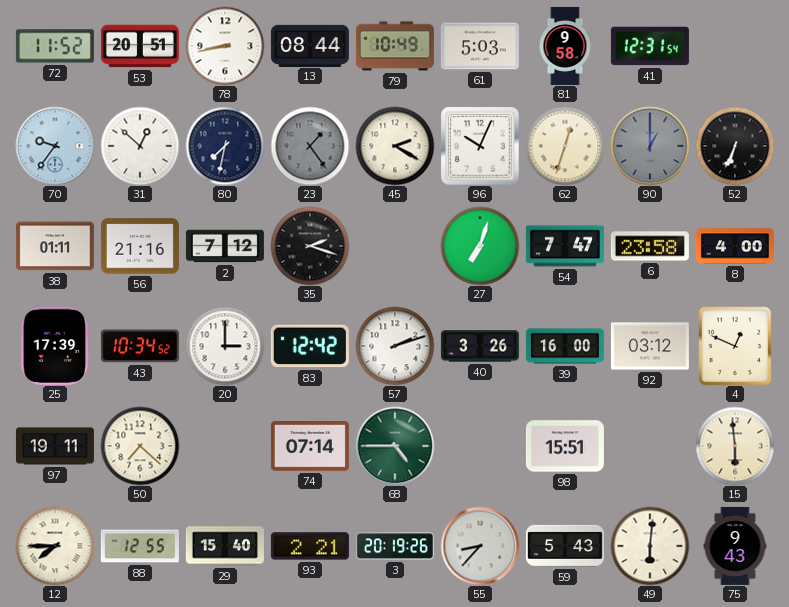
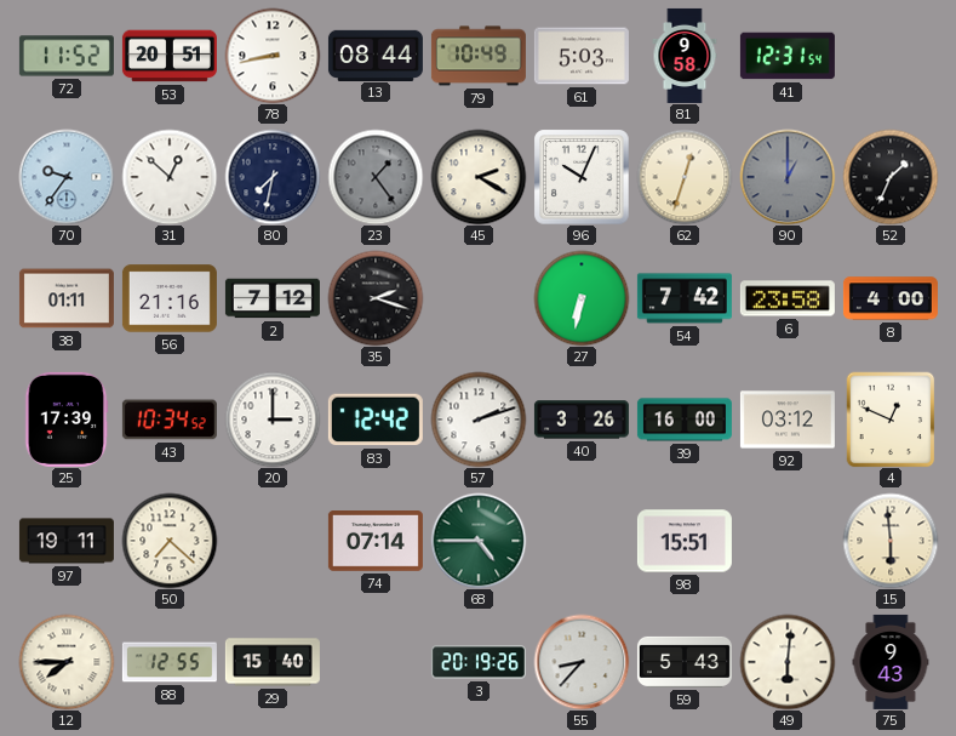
52: 6:34 -> 1:34
27: 7:03 -> 6:32
54: 7:47 -> 7:42
93: 2:21 -> none
